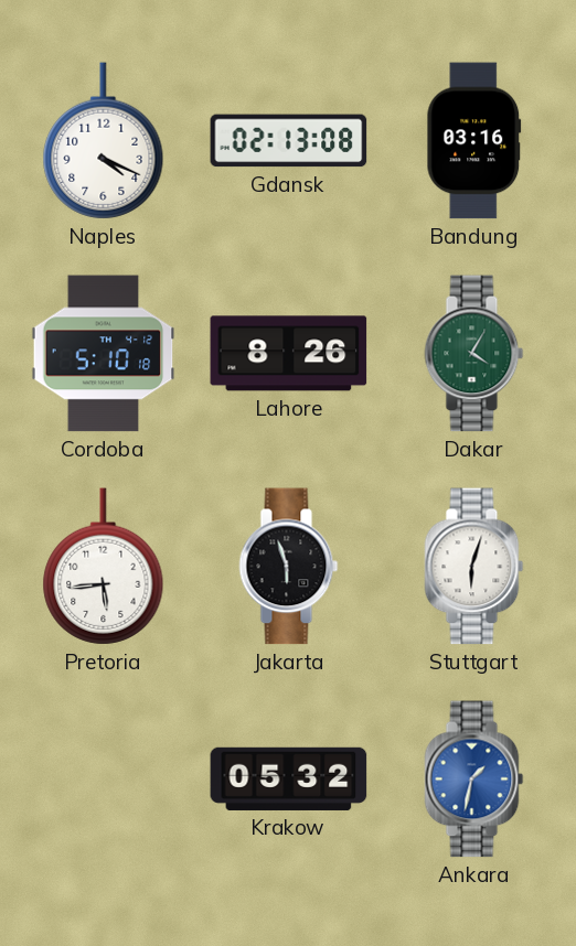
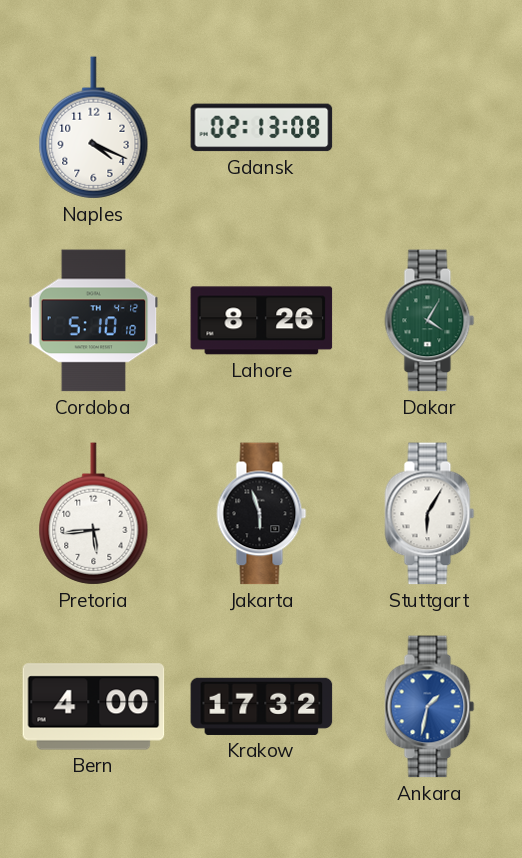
Bandung: 03:16 -> none
Stuttgart: 6:03 -> 6:05
Bern: none -> 4:00
Krakow: 05:32 -> 17:32
